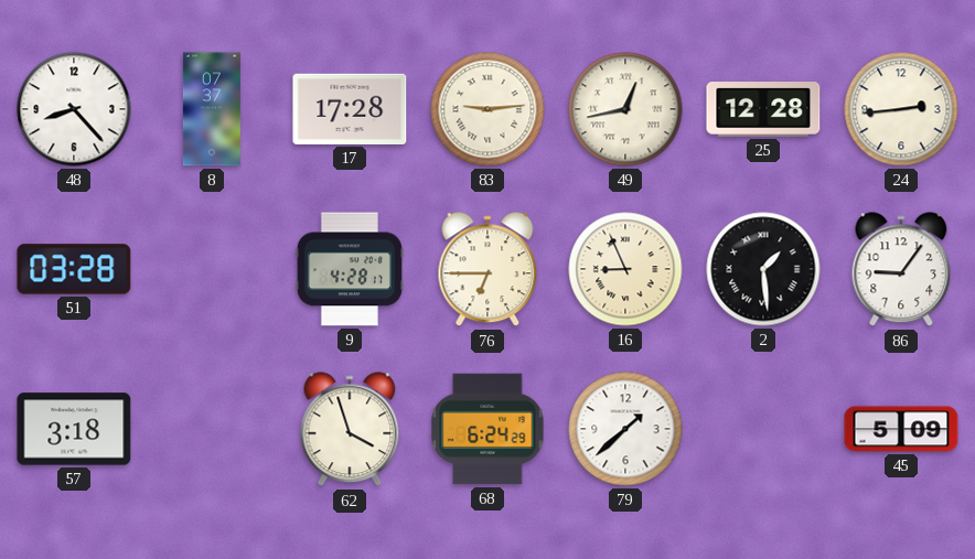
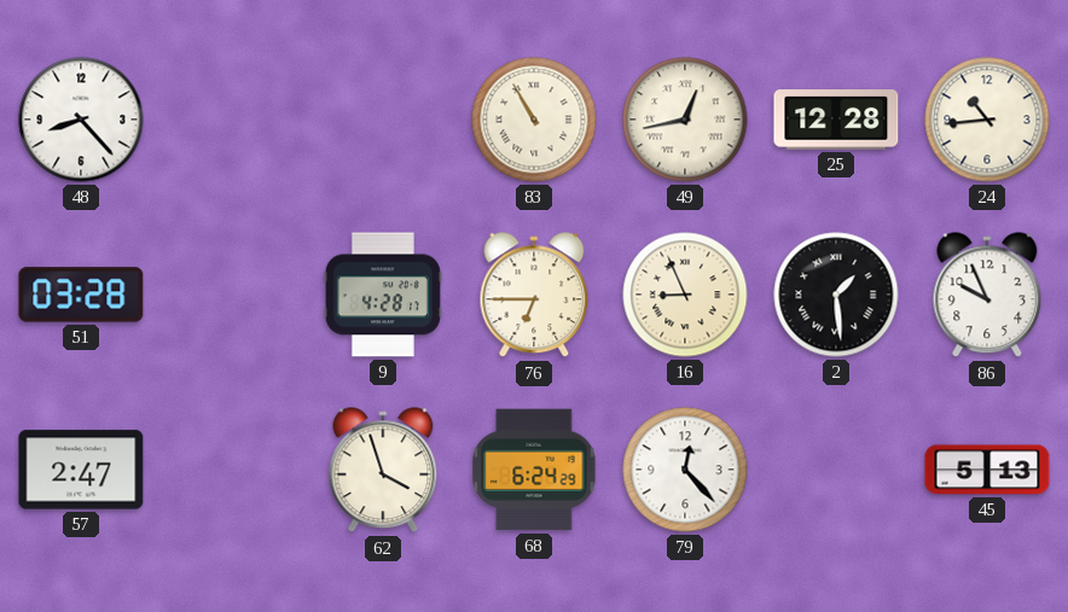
8: 07:37 -> none
17: 17:28 -> none
83: 9:14 -> 10:55
24: 2:44 -> 10:44
86: 9:06 -> 9:56
57: 3:18 -> 2:47
79: 1:38 -> 12:23
45: 5:09 -> 5:13
